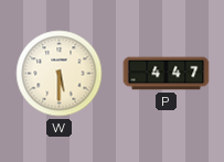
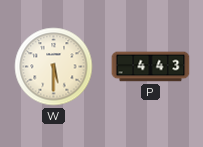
P: 4:47 -> 4:43
